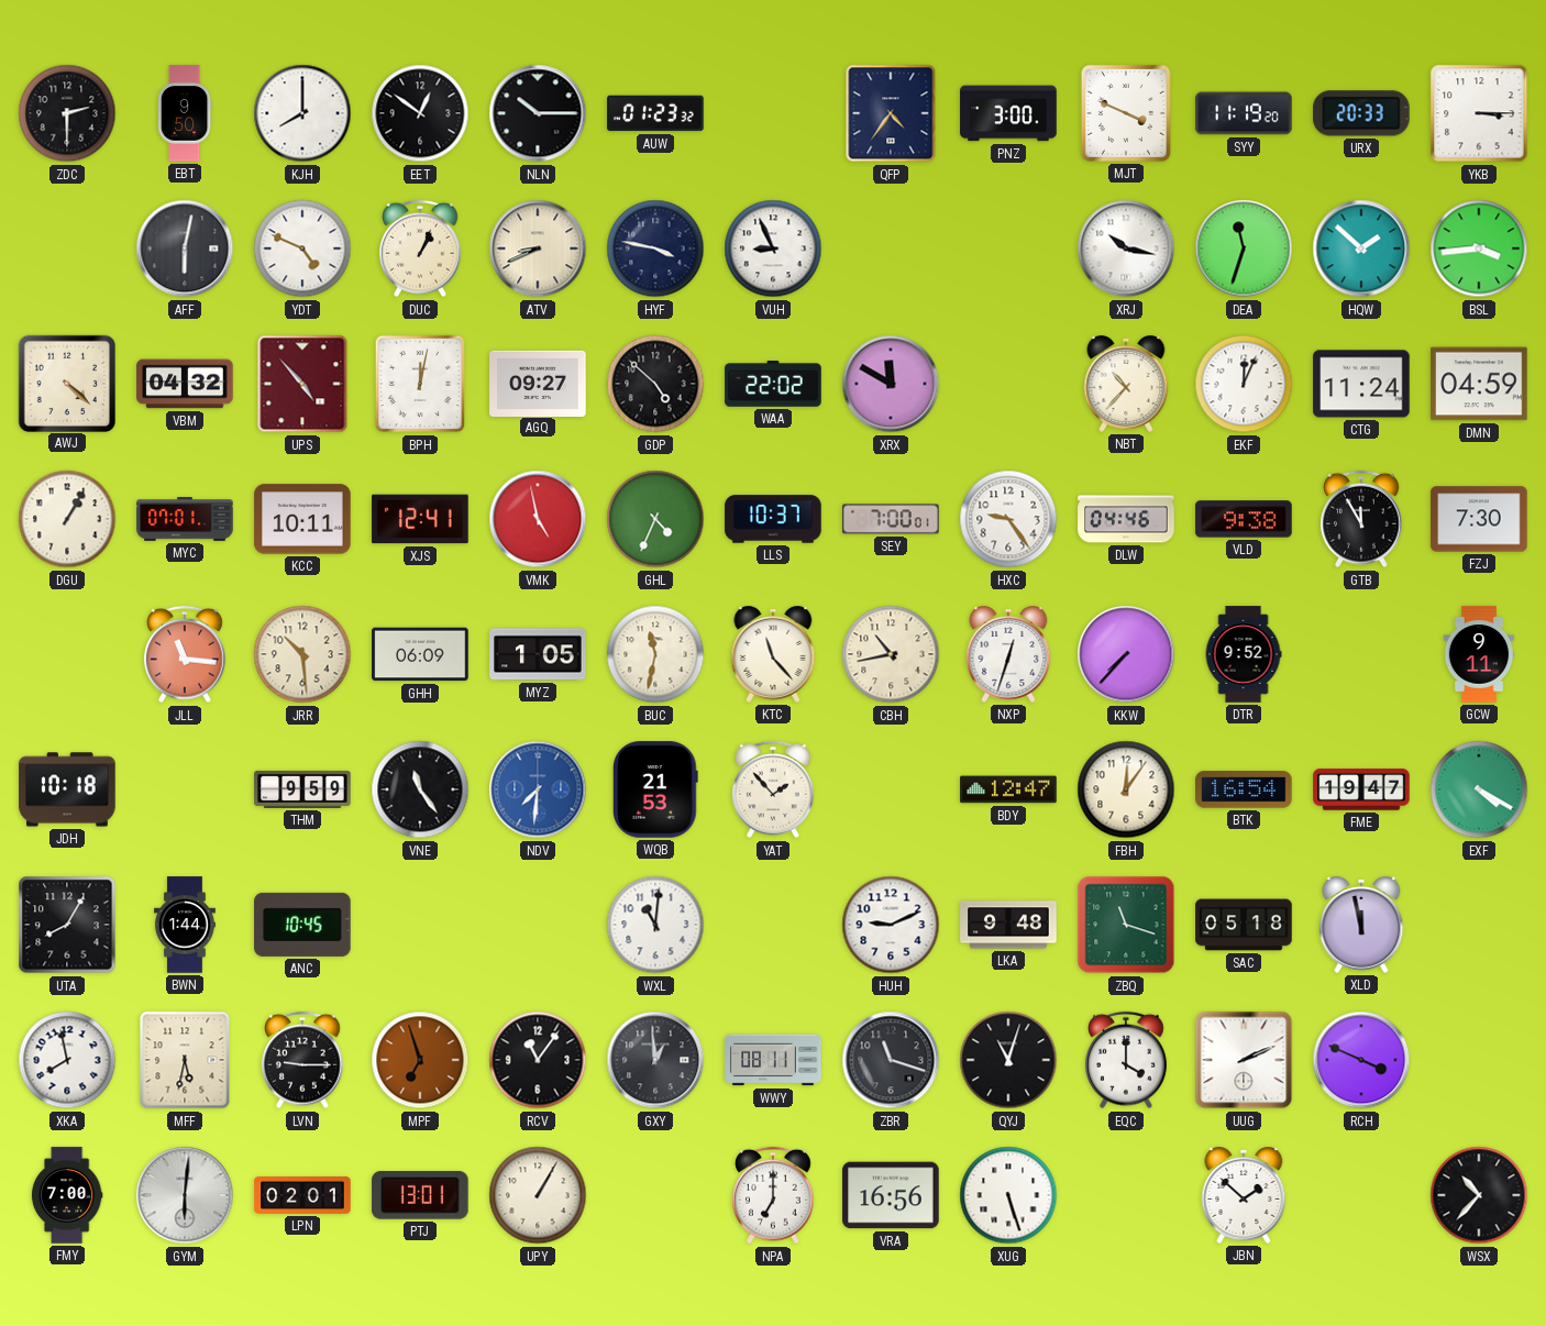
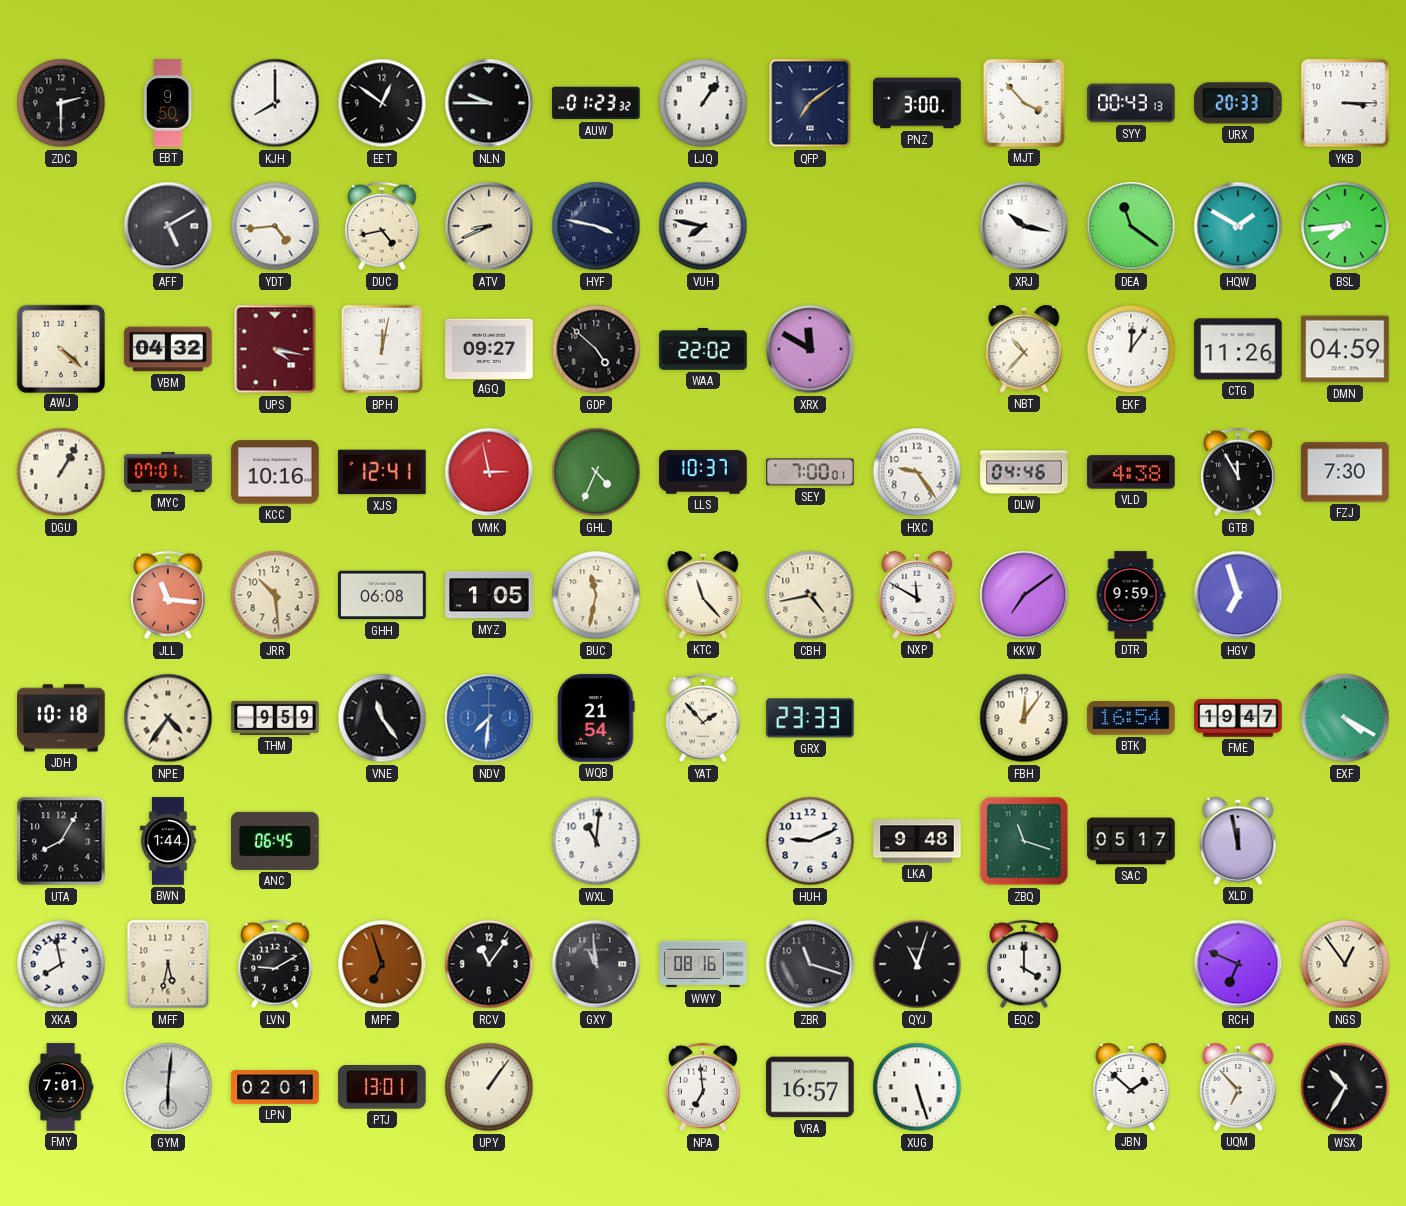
NLN: 10:15 -> 9:45
LJQ: none -> 1:06
QFP: 4:36 -> 7:09
MJT: 3:49 -> 3:53
SYY: 11:19 -> 00:43
AFF: 6:02 -> 5:10
YDT: 4:49 -> 4:44
DUC: 1:04 -> 4:43
VUH: 8:56 -> 7:47
DEA: 11:33 -> 11:21
HQW: 1:52 -> 1:50
BSL: 3:44 -> 7:44
UPS: 4:53 -> 4:17
EKF: 12:04 -> 12:06
CTG: 11:24 -> 11:26
KCC: 10:11 -> 10:16
VMK: 4:58 -> 2:58
VLD: 9:38 -> 4:38
GHH: 06:09 -> 06:08
CBH: 10:43 -> 4:43
NXP: 12:33 -> 11:50
KKW: 7:37 -> 7:09
DTR: 9:52 -> 9:59
HGV: none -> 6:57
GCW: 9:11 -> none
NPE: none -> 4:36
WQB: 21:53 -> 21:54
GRX: none -> 23:33
BDY: 12:47 -> none
ANC: 10:45 -> 06:45
SAC: 05:18 -> 05:17
LVN: 9:15 -> 9:10
GXY: 12:59 -> 10:59
WWY: 08:11 -> 08:16
UUG: 2:11 -> none
RCH: 3:49 -> 6:49
NGS: none -> 12:54
FMY: 7:00 -> 7:01
UPY: 1:05 -> 1:06
NPA: 7:00 -> 6:59
VRA: 16:56 -> 16:57
UQM: none -> 6:53
WSX: 10:37 -> 10:35
